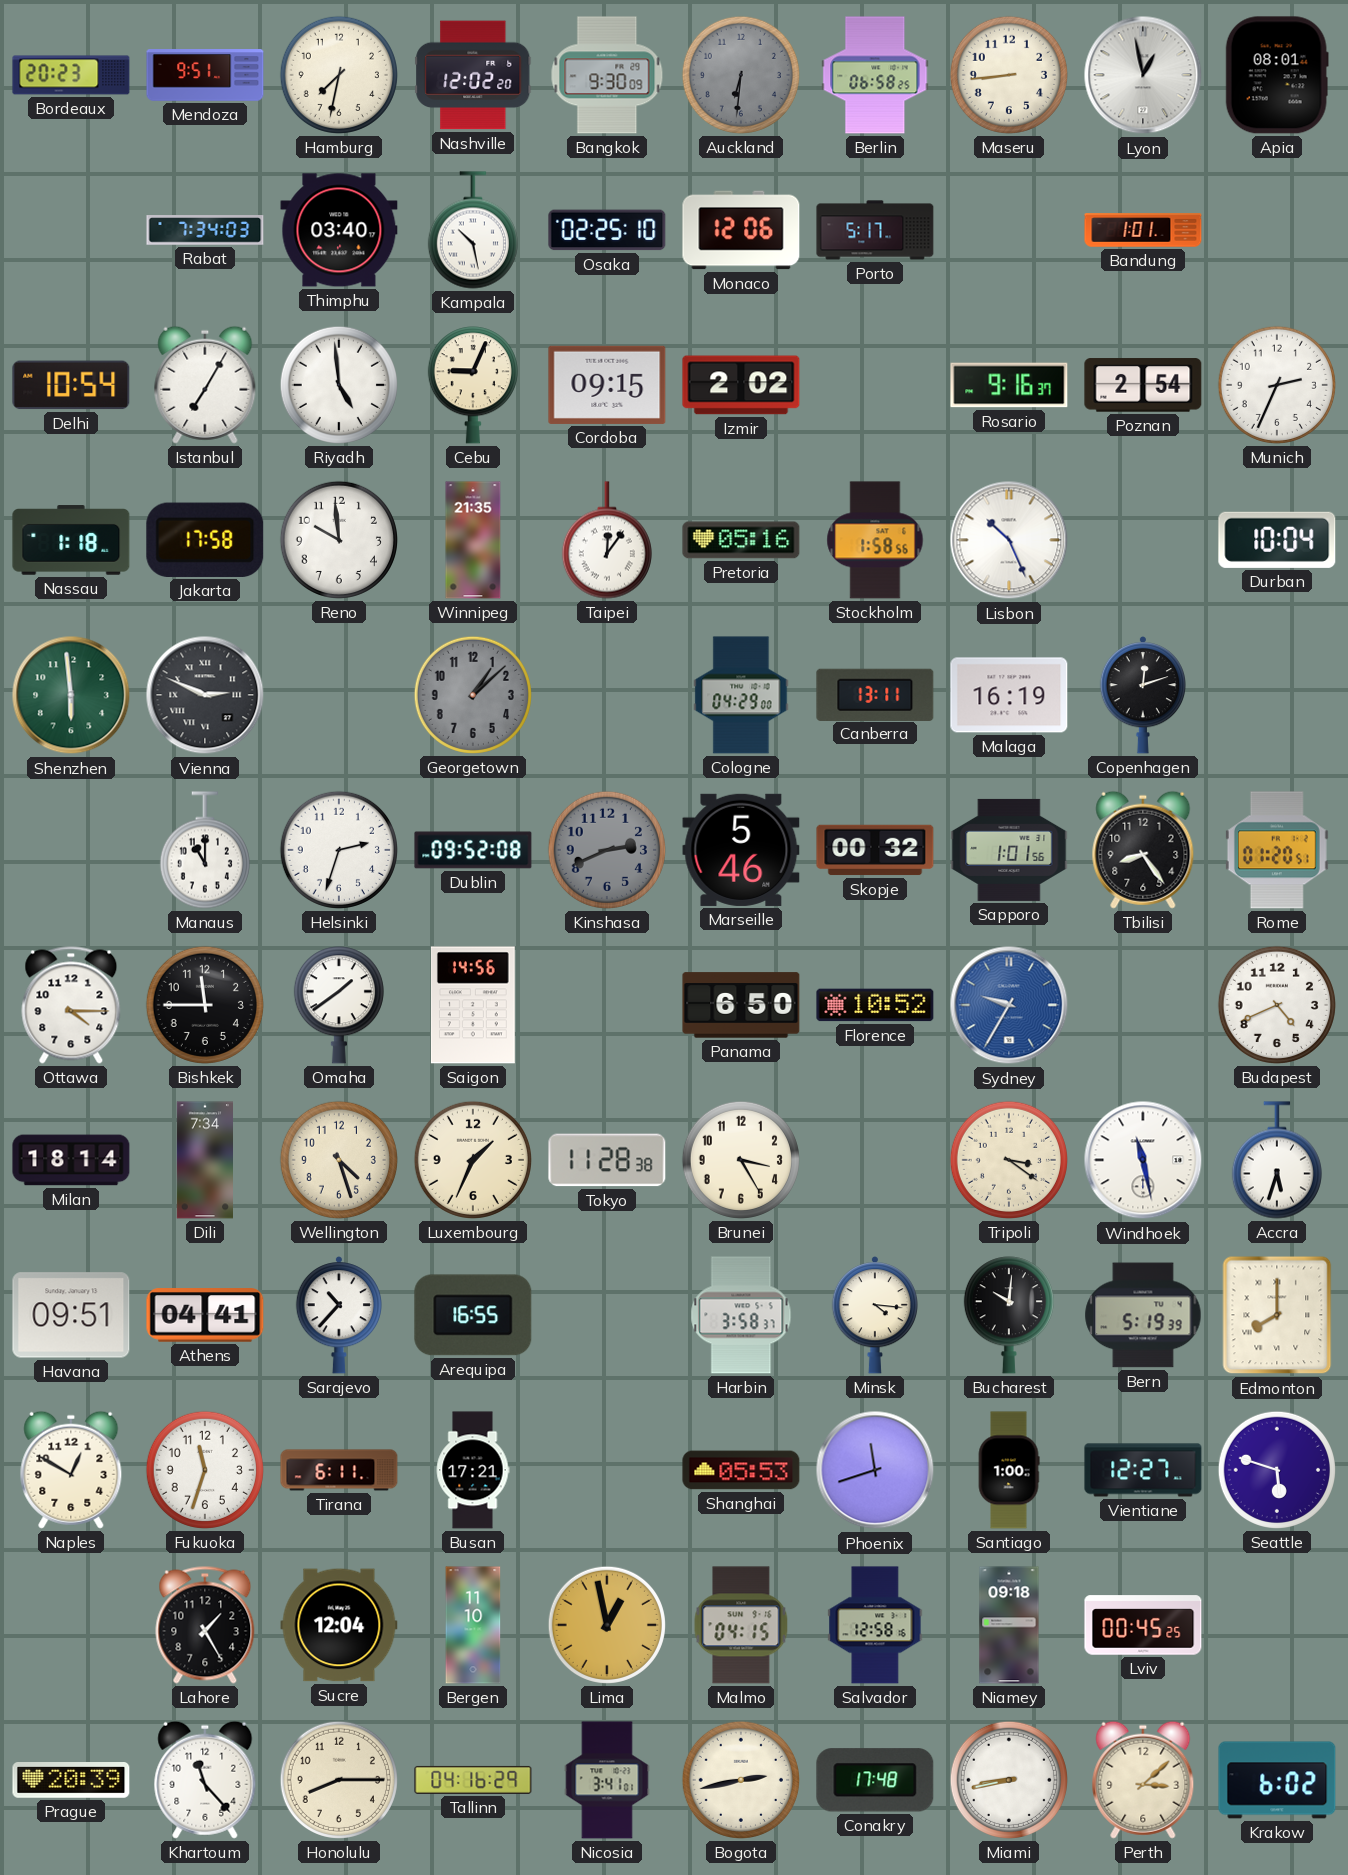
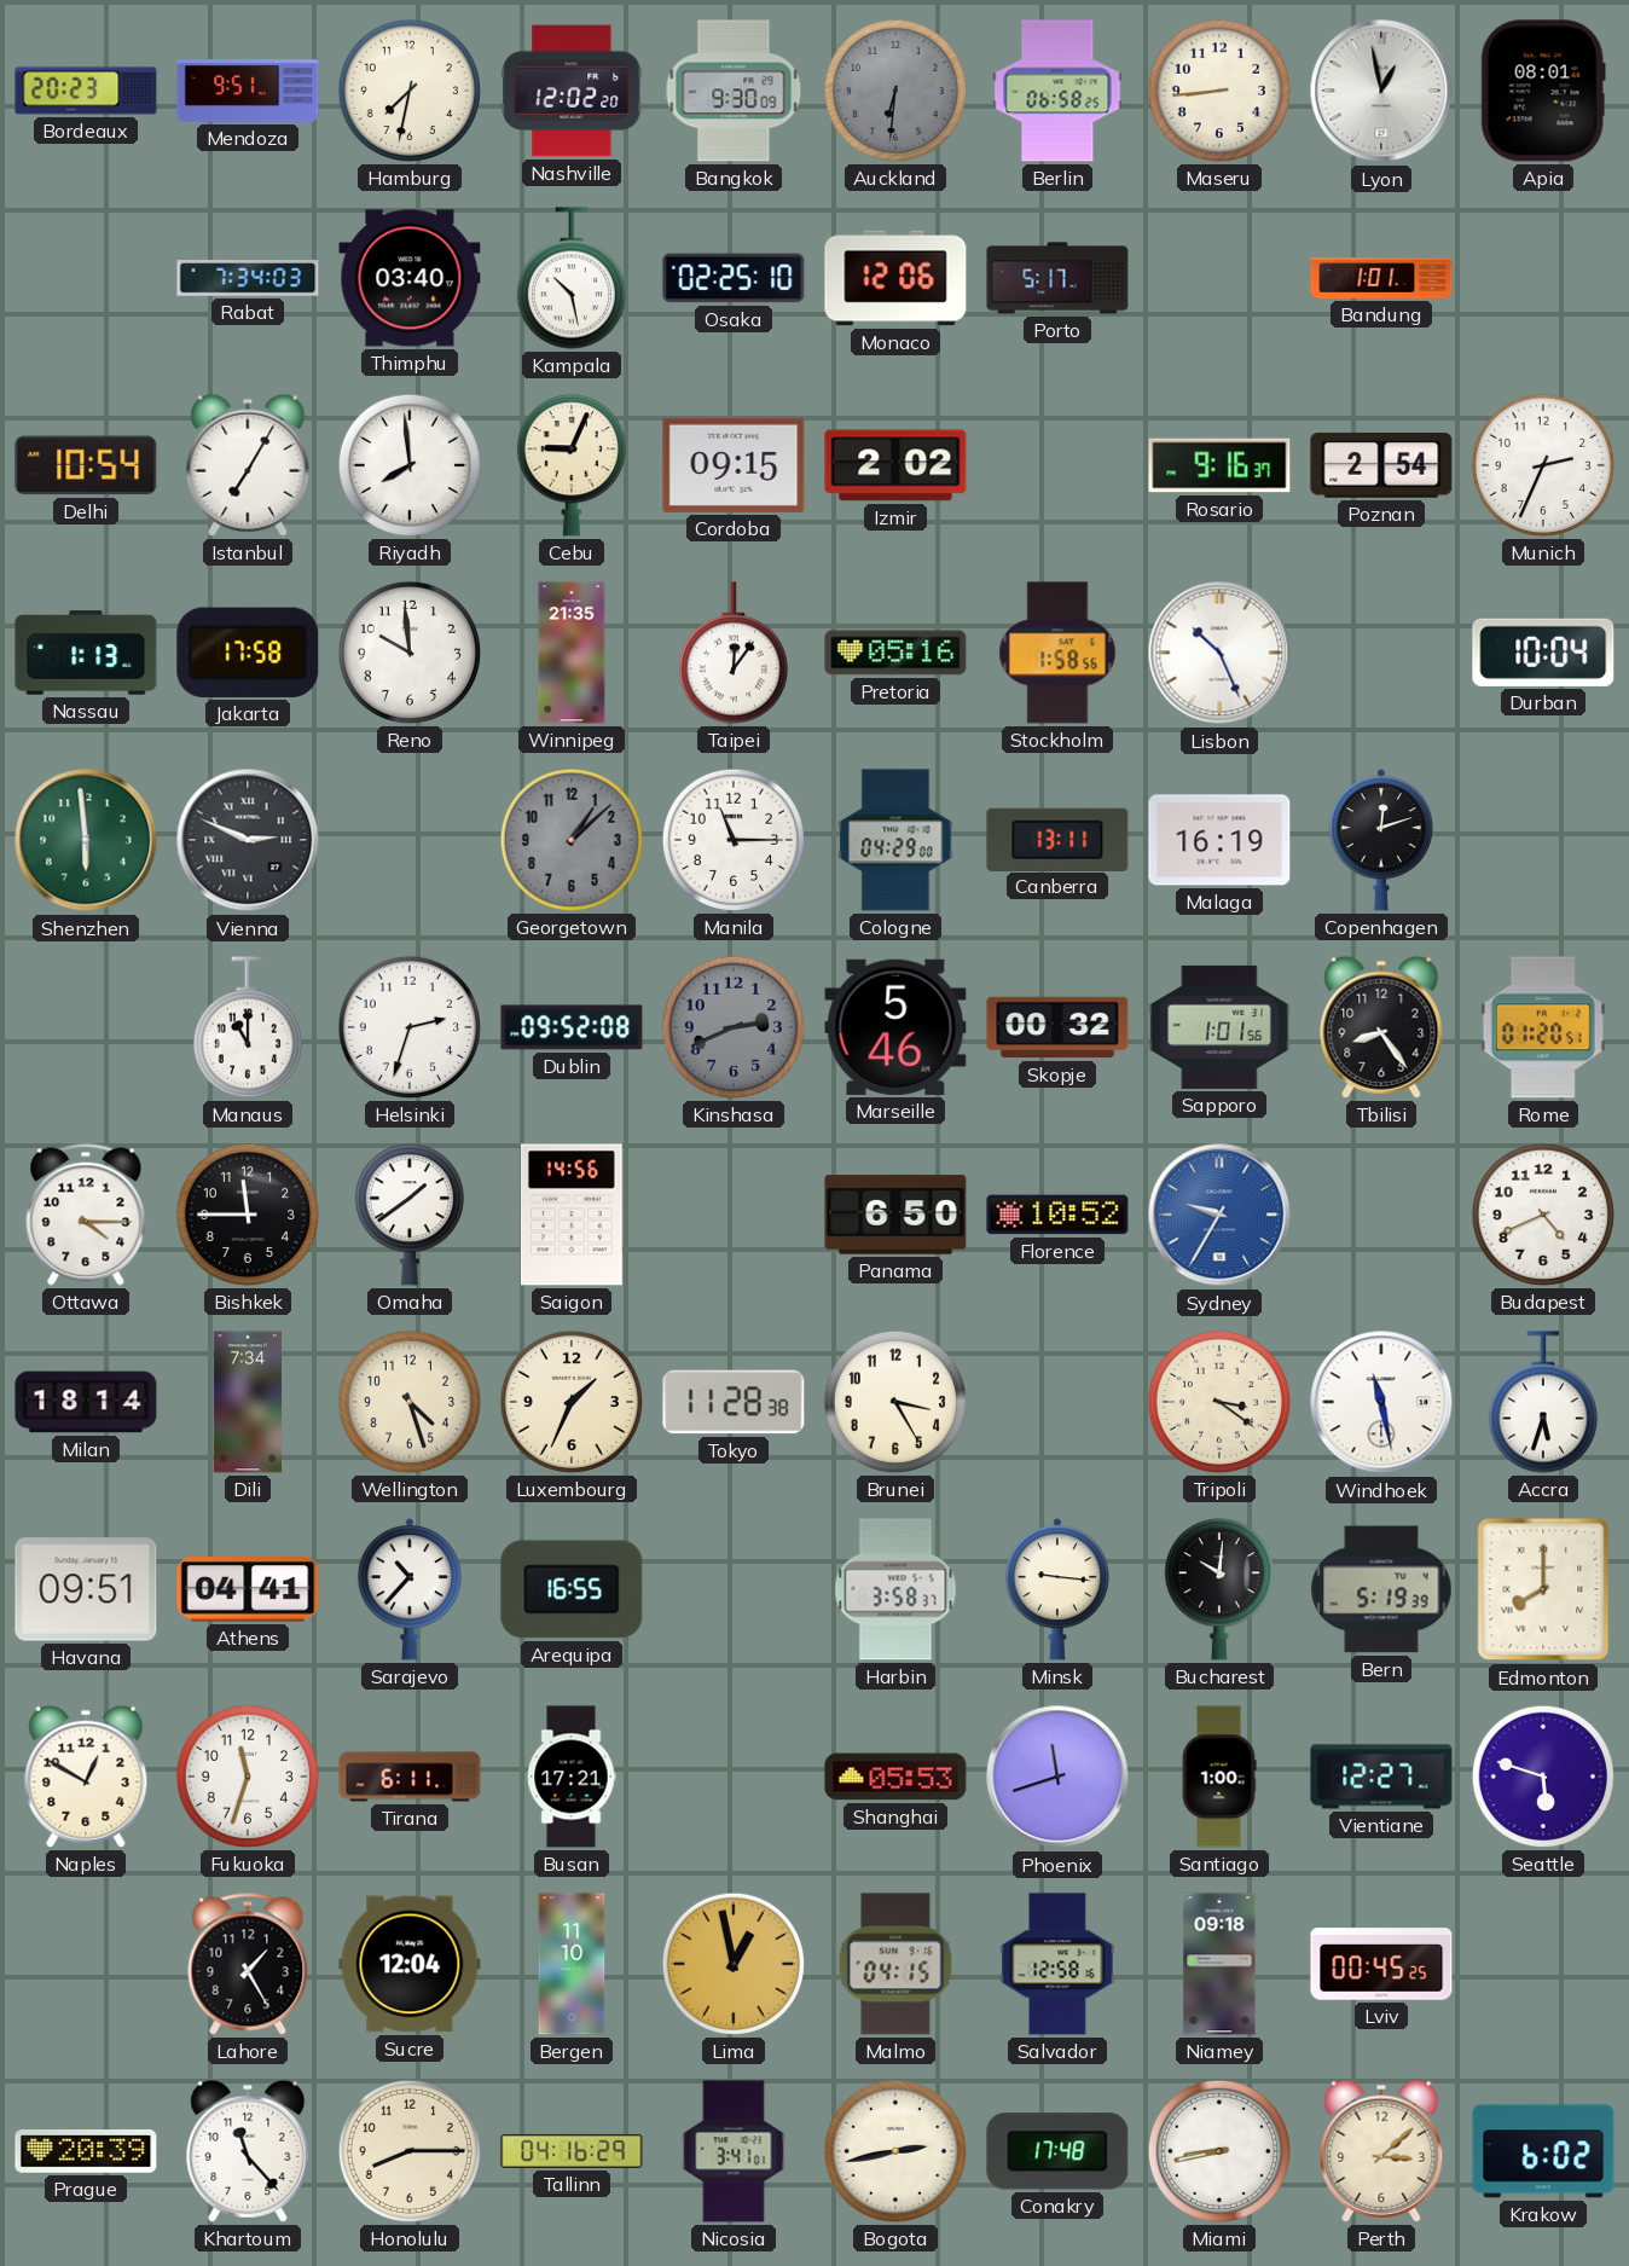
Riyadh: 4:59 -> 7:59
Nassau: 1:18 -> 1:13
Manila: none -> 11:15
Minsk: 4:16 -> 9:16
